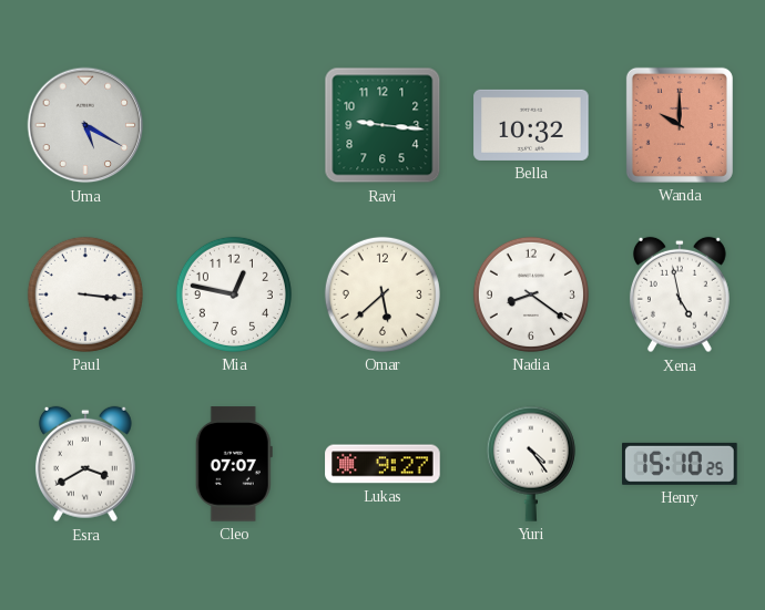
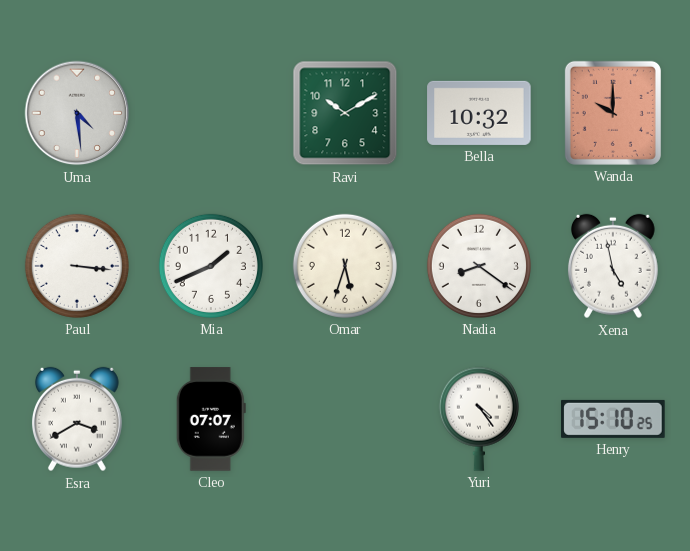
Uma: 5:20 -> 4:29
Ravi: 9:16 -> 10:10
Mia: 12:47 -> 1:41
Omar: 5:38 -> 5:33
Lukas: 9:27 -> none
